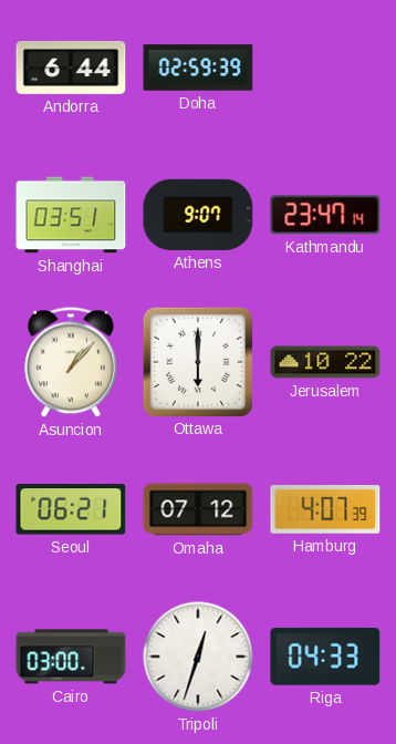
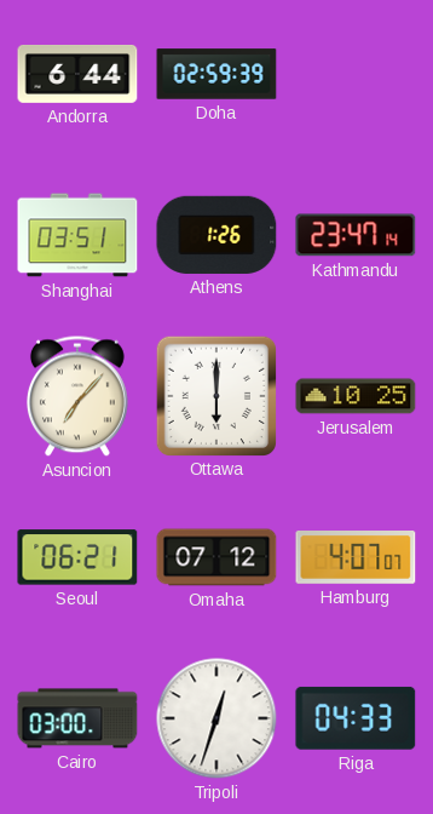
Athens: 9:07 -> 1:26
Asuncion: 1:07 -> 7:07
Jerusalem: 10:22 -> 10:25
Hamburg: 4:07:39 -> 4:07:07
